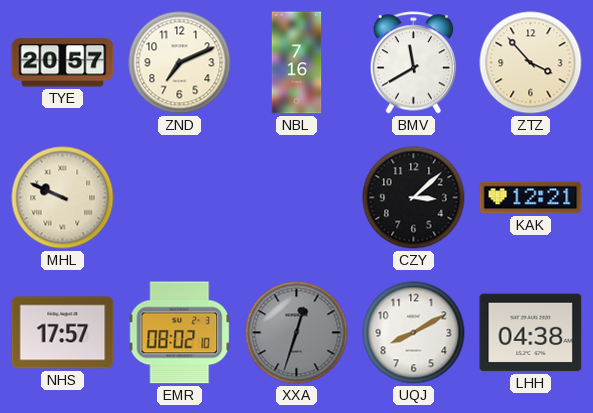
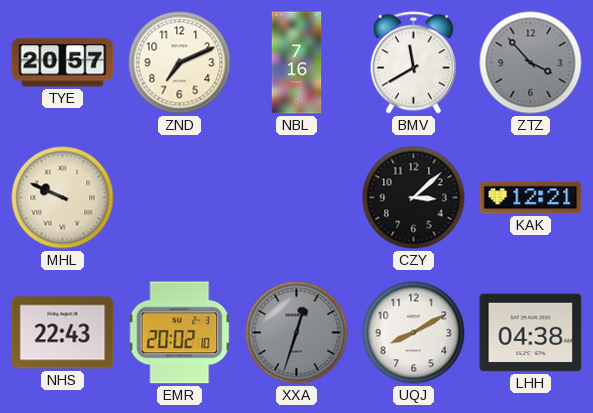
ZTZ dial: cream -> grey
NHS: 17:57 -> 22:43
EMR: 08:02 -> 20:02
